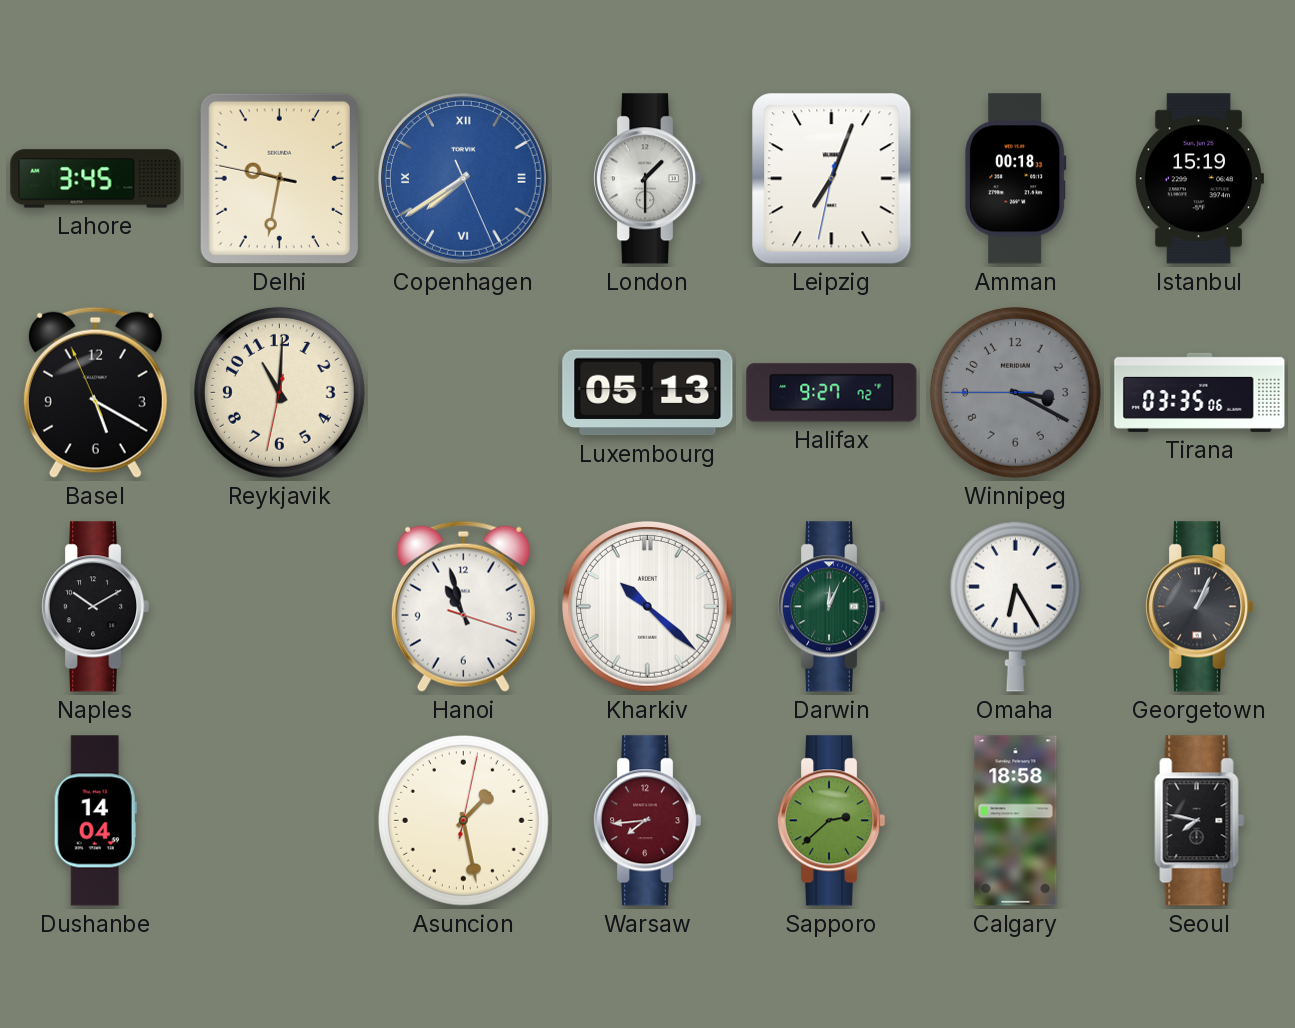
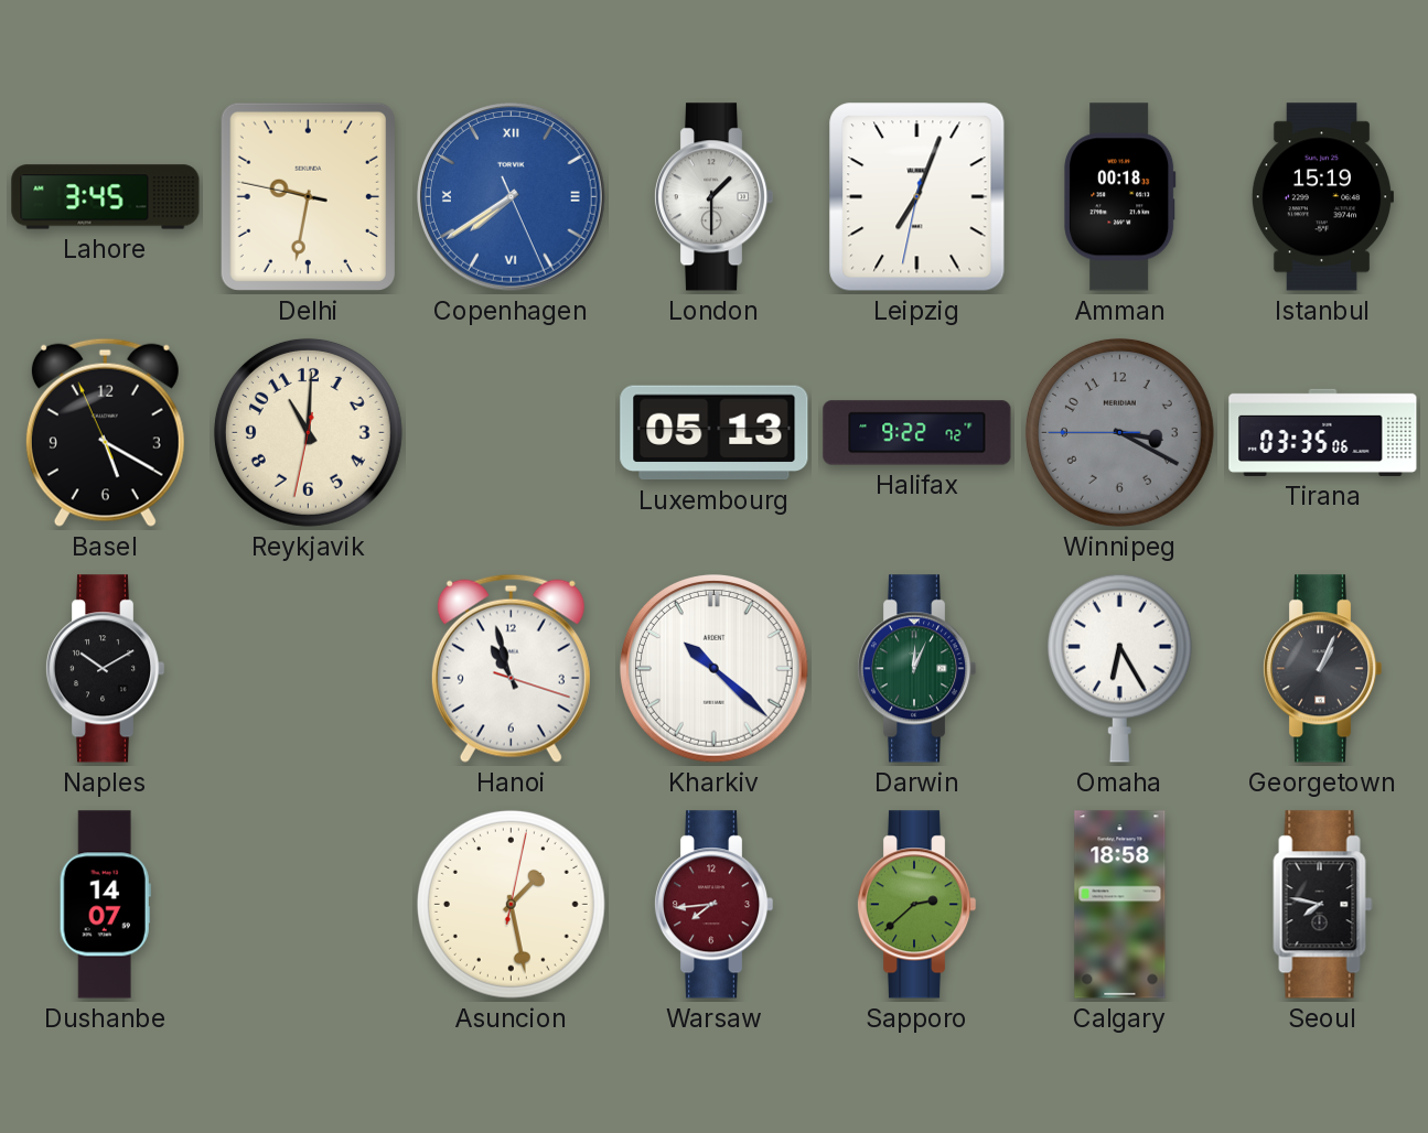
Halifax: 9:27 -> 9:22
Dushanbe: 14:04 -> 14:07
